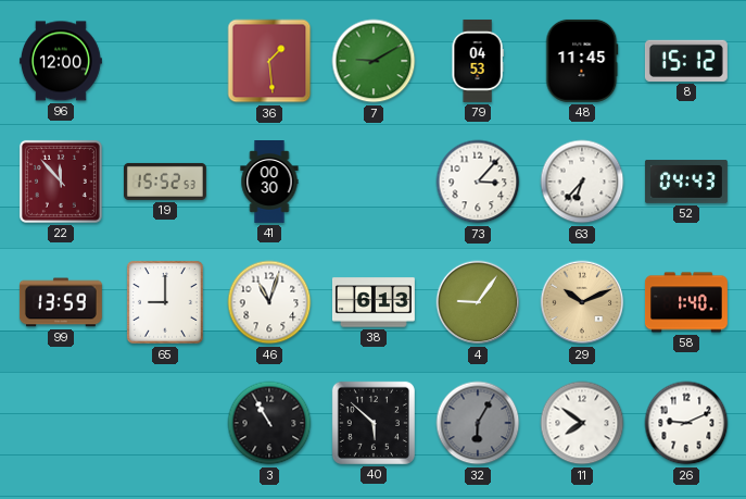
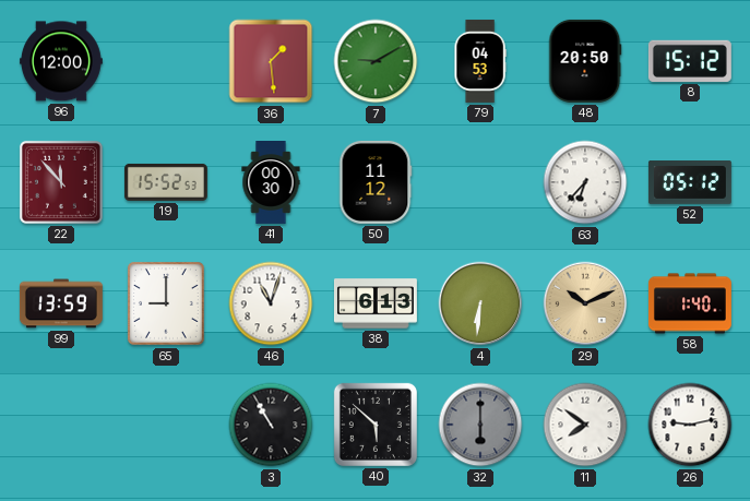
48: 11:45 -> 20:50
50: none -> 11:12
73: 3:07 -> none
52: 04:43 -> 05:12
4: 9:06 -> 6:31
32: 6:05 -> 6:00
26: 9:11 -> 9:13
